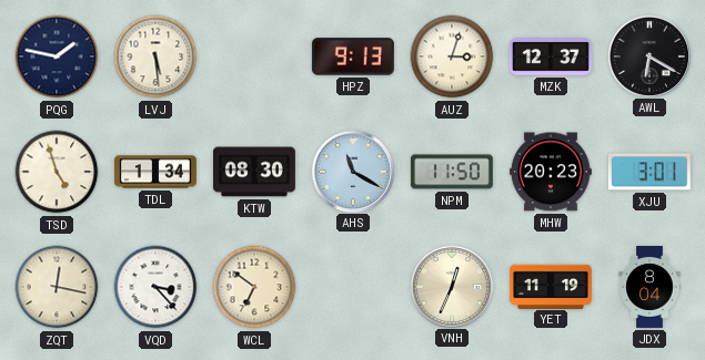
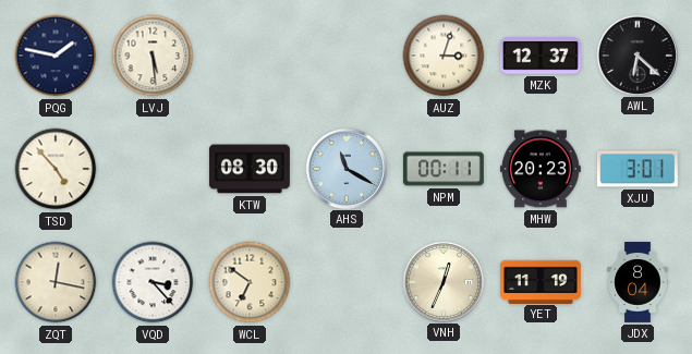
HPZ: 9:13 -> none
AWL: 6:20 -> 6:22
TSD: 4:57 -> 4:53
TDL: 1:34 -> none
NPM: 11:50 -> 00:11
